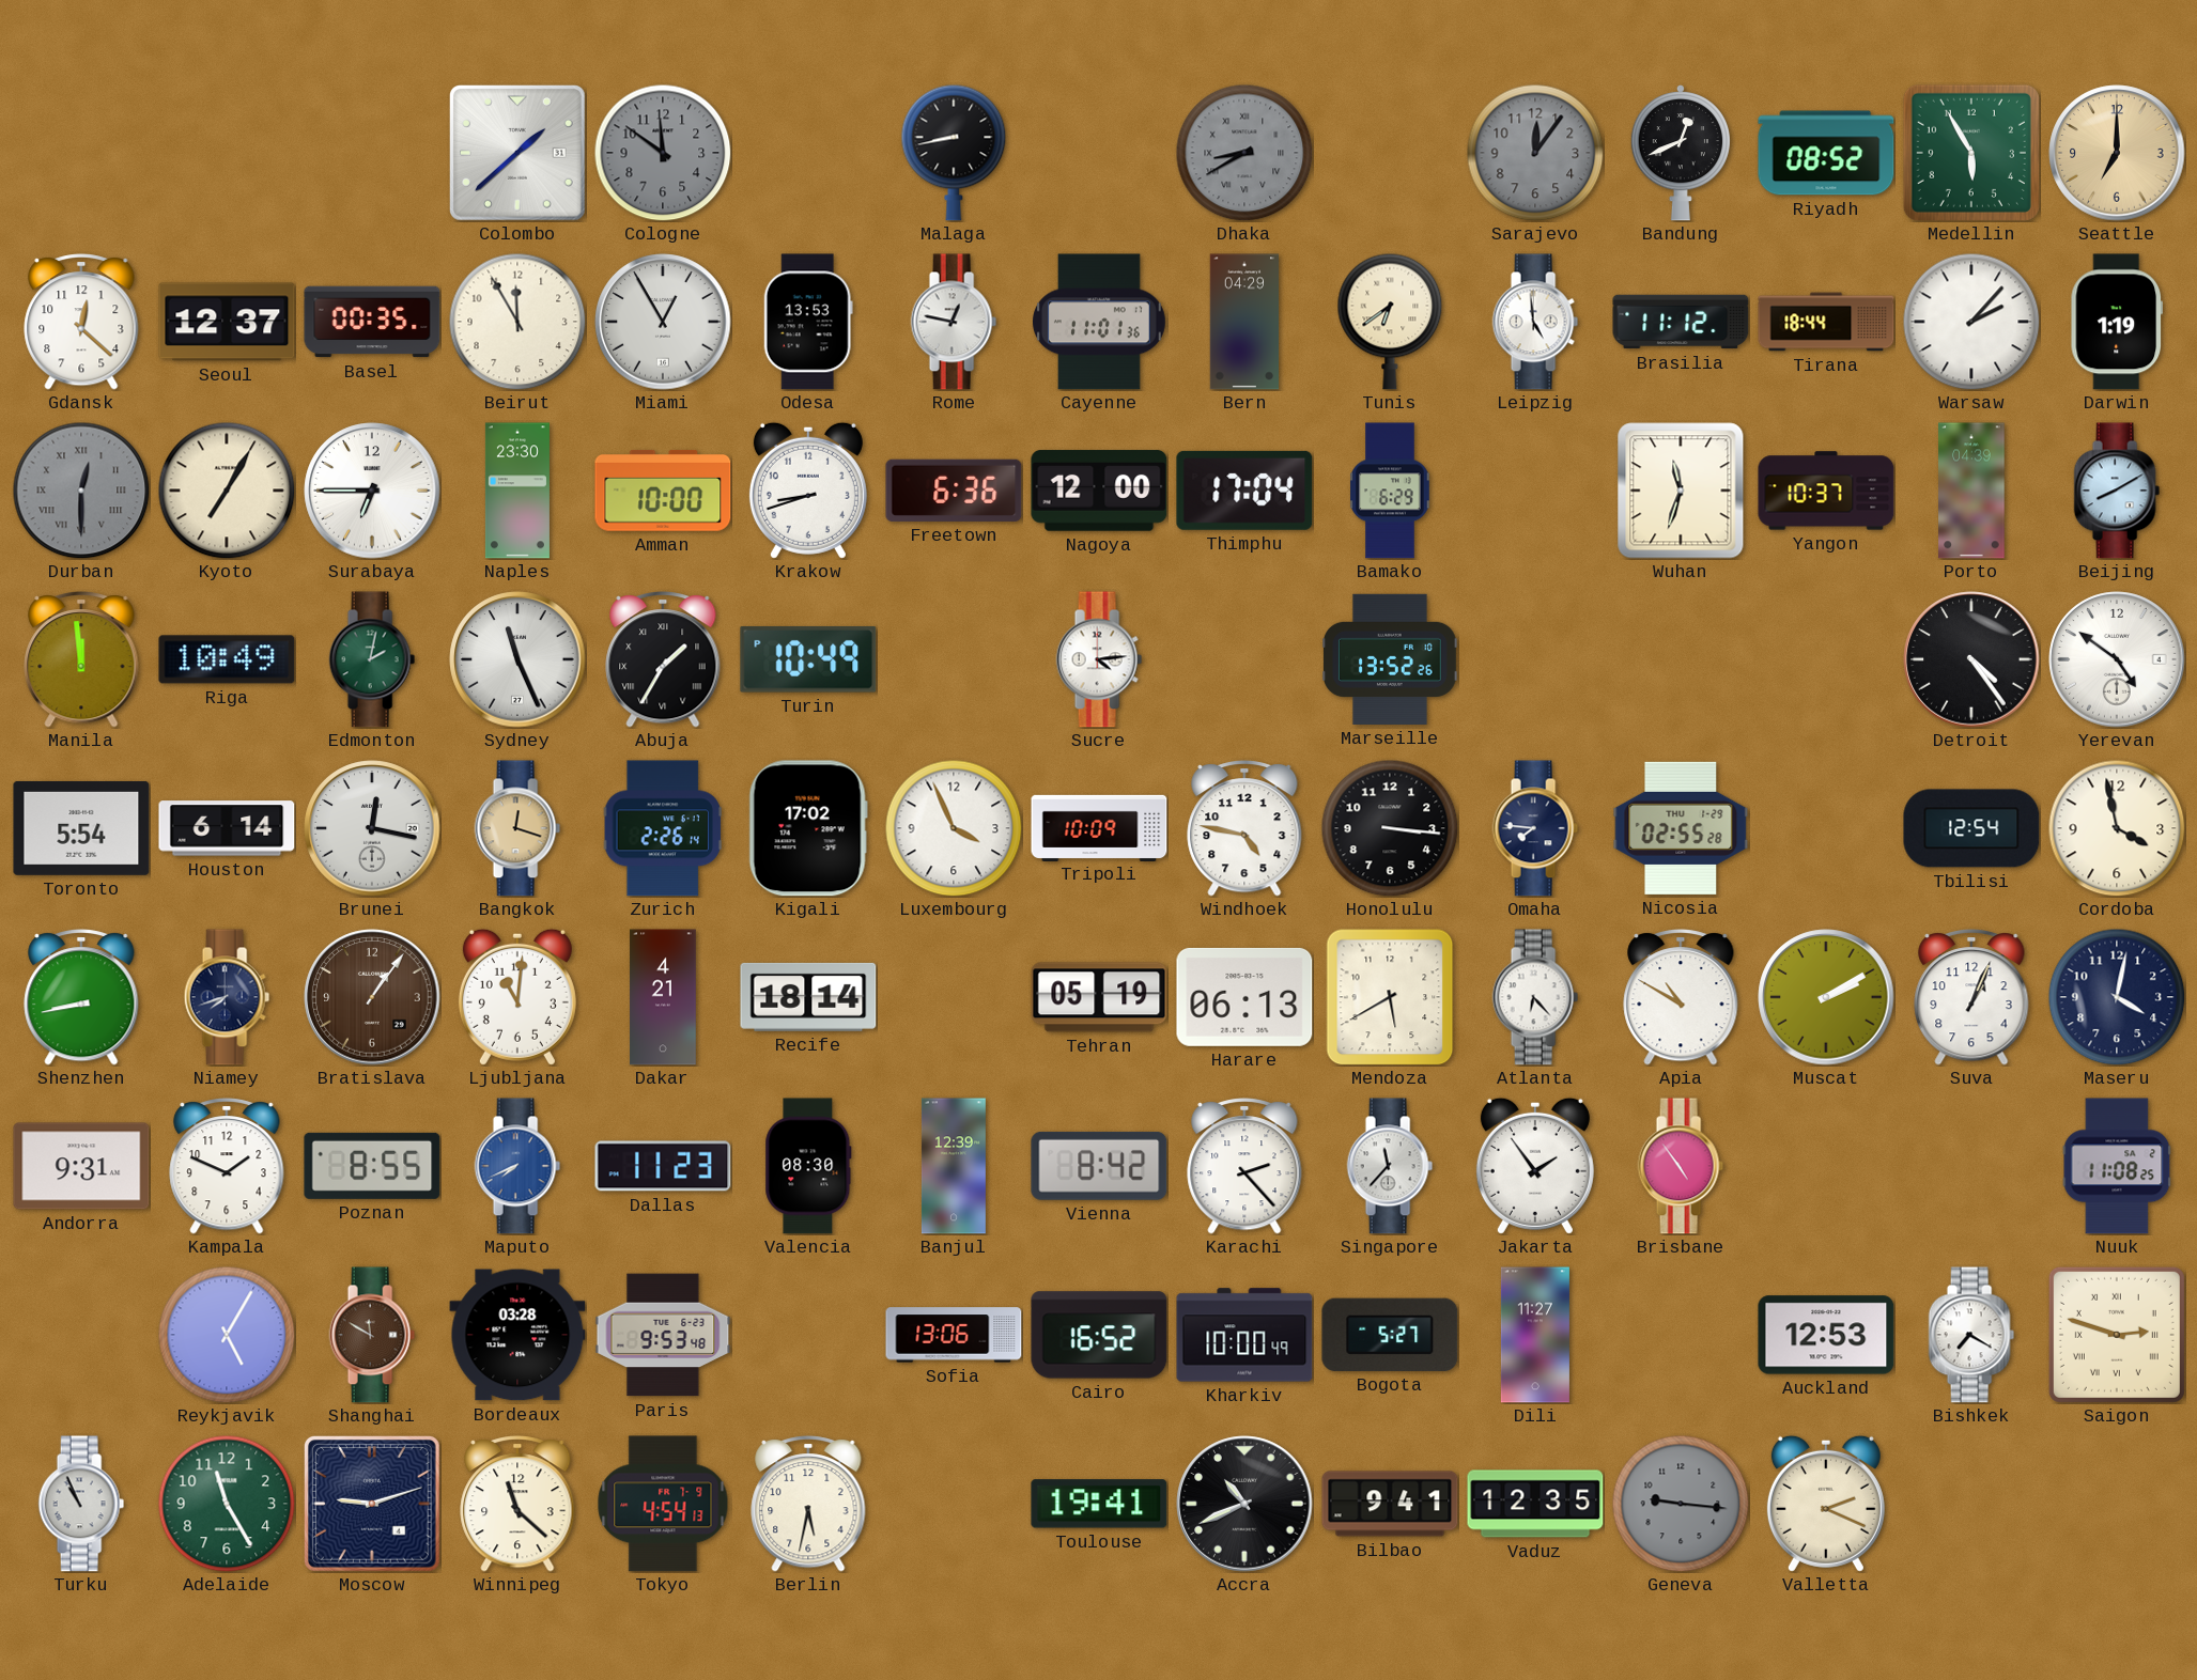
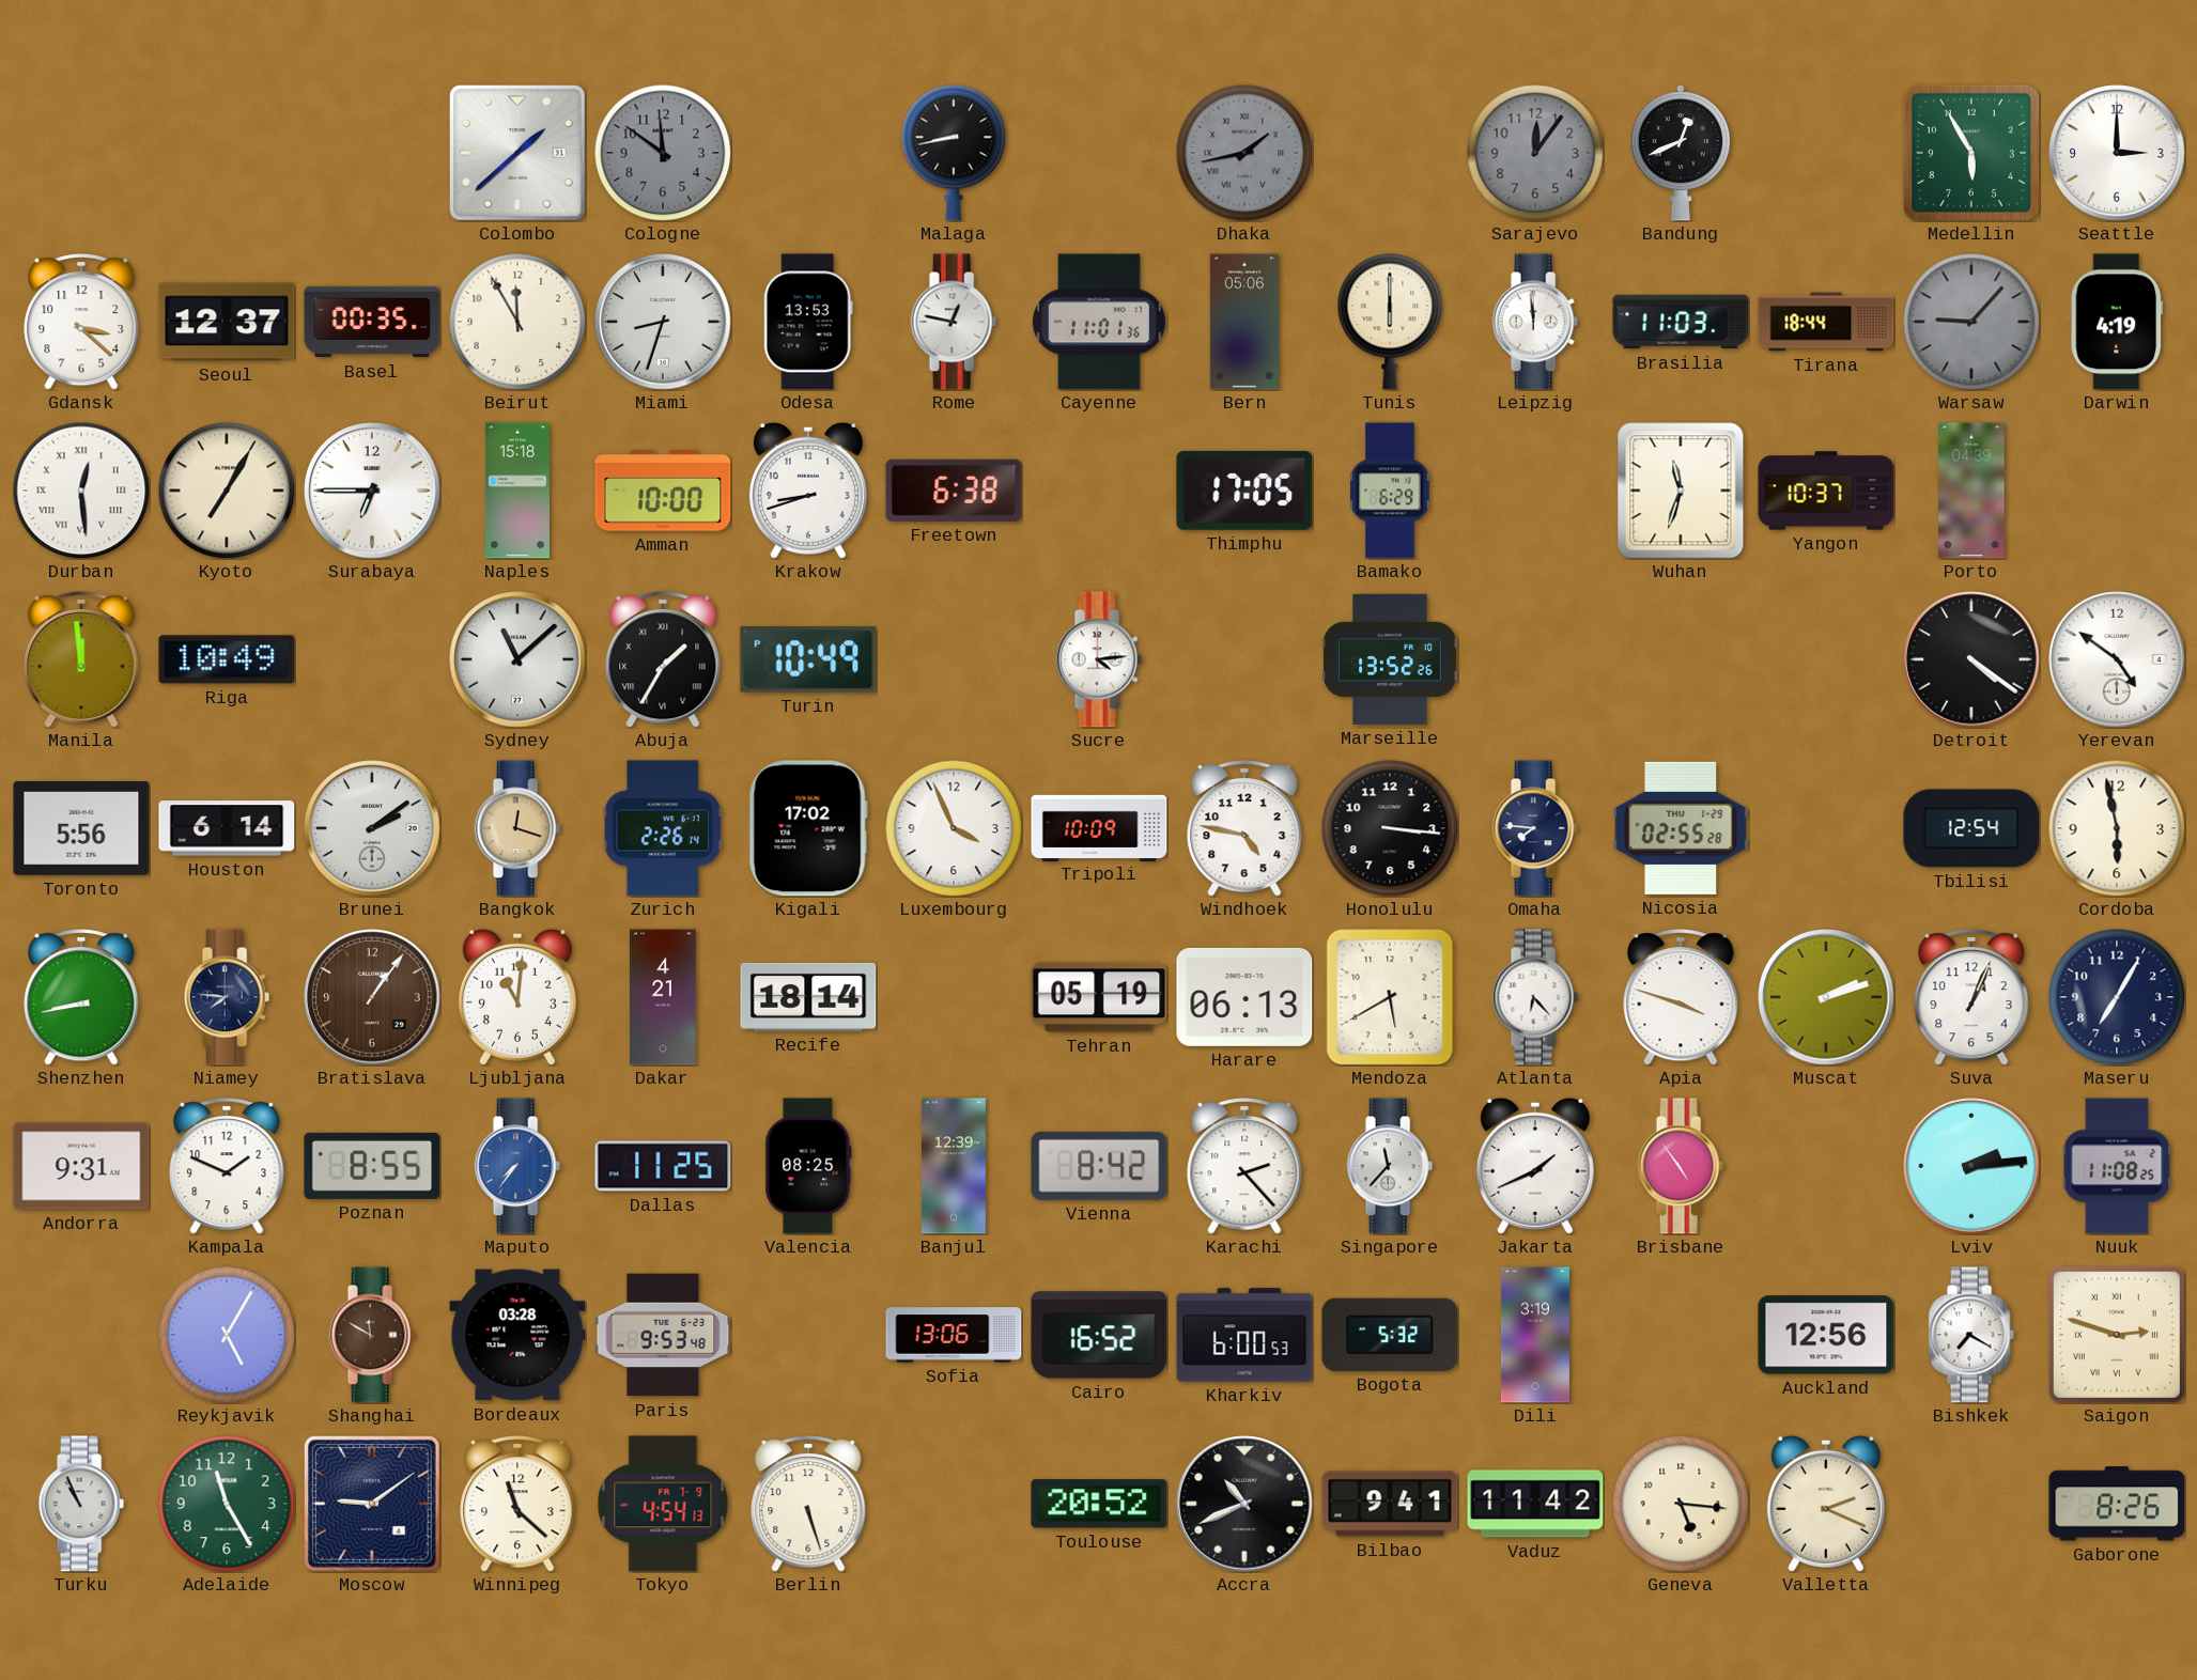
Dhaka: 8:40 -> 1:43
Riyadh: 08:52 -> none
Seattle: 7:00 -> 3:00
Seattle dial: champagne -> white
Gdansk: 12:22 -> 3:22
Miami: 12:55 -> 8:33
Bern: 04:29 -> 05:06
Tunis: 6:39 -> 6:00
Leipzig: 4:59 -> 11:59
Brasilia: 11:12 -> 11:03
Warsaw: 2:07 -> 9:07
Warsaw dial: white -> grey
Darwin: 1:19 -> 4:19
Durban: 12:30 -> 12:29
Durban dial: grey -> white
Naples: 23:30 -> 15:18
Freetown: 6:36 -> 6:38
Nagoya: 12:00 -> none
Thimphu: 17:04 -> 17:05
Beijing: 8:10 -> none
Edmonton: 2:02 -> none
Sydney: 11:26 -> 11:08
Detroit: 4:24 -> 4:21
Toronto: 5:54 -> 5:56
Brunei: 12:17 -> 2:09
Cordoba: 3:58 -> 5:58
Niamey: 7:42 -> 7:46
Apia: 10:50 -> 3:48
Muscat: 2:10 -> 2:12
Maseru: 4:02 -> 7:05
Maputo: 7:41 -> 7:36
Dallas: 11:23 -> 11:25
Valencia: 08:30 -> 08:25
Jakarta: 1:54 -> 1:41
Lviv: none -> 2:14
Kharkiv: 10:00 -> 6:00
Bogota: 5:27 -> 5:32
Dili: 11:27 -> 3:19
Auckland: 12:53 -> 12:56
Moscow: 9:12 -> 9:09
Berlin: 5:32 -> 5:27
Toulouse: 19:41 -> 20:52
Vaduz: 12:35 -> 11:42
Geneva: 9:16 -> 5:16
Geneva dial: grey -> cream
Gaborone: none -> 8:26
